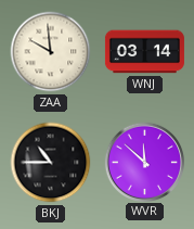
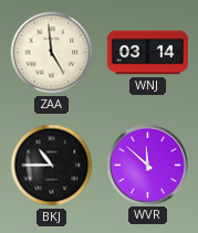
ZAA: 9:59 -> 4:59
